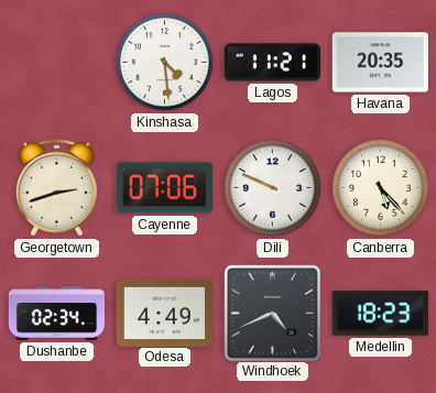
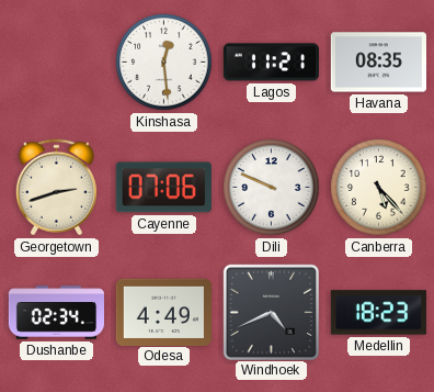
Kinshasa: 4:29 -> 12:29
Havana: 20:35 -> 08:35
